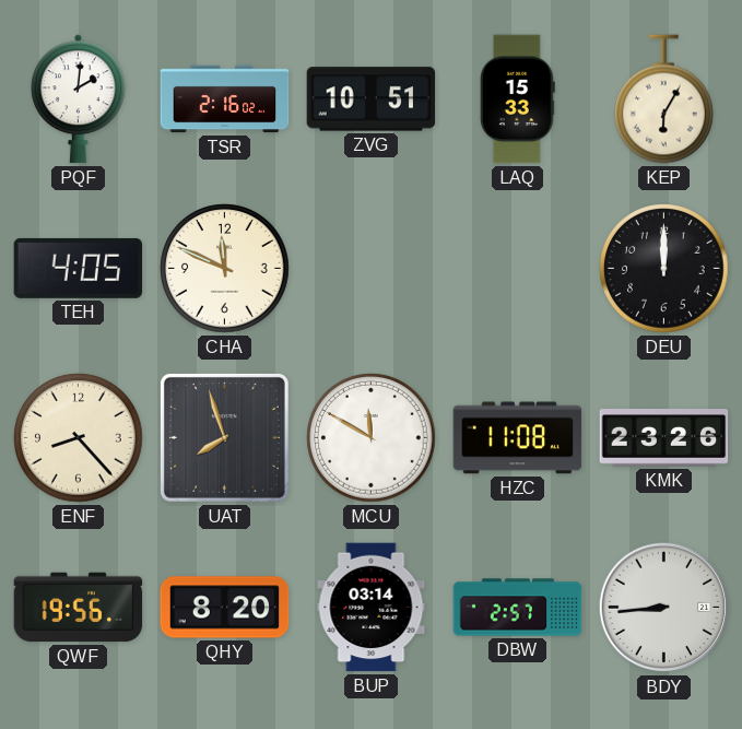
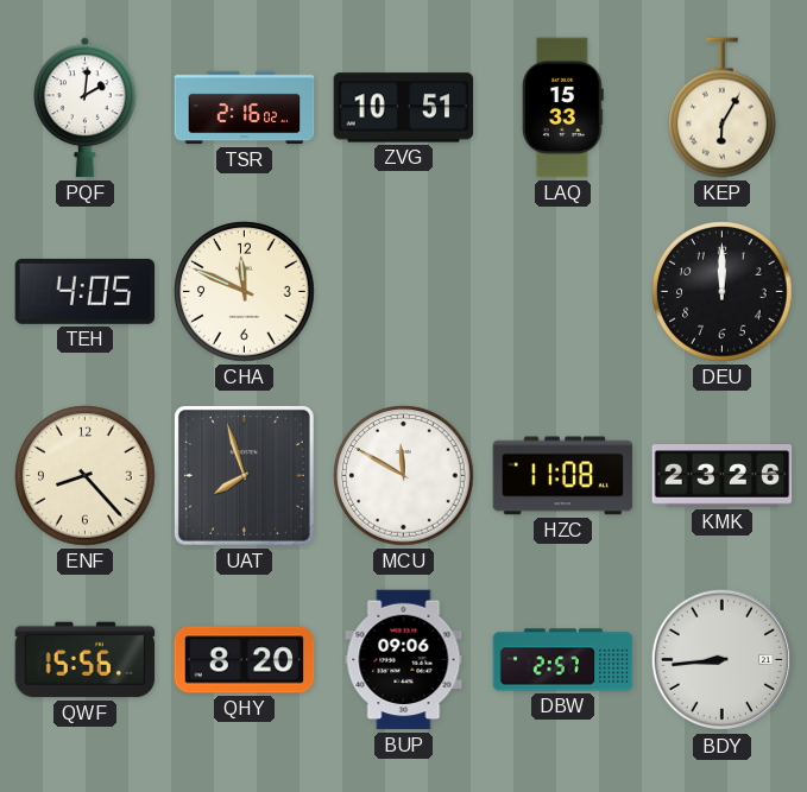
QWF: 19:56 -> 15:56
BUP: 03:14 -> 09:06
